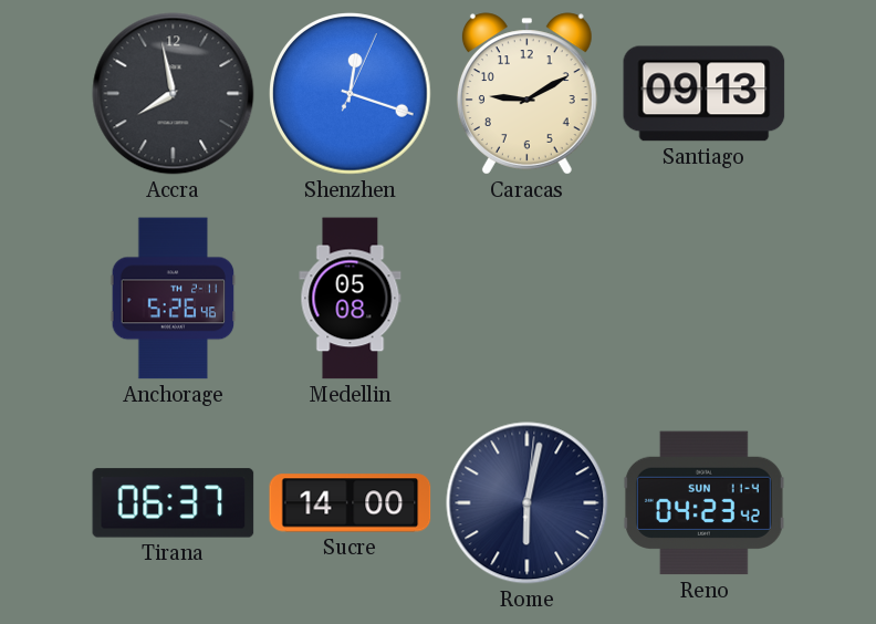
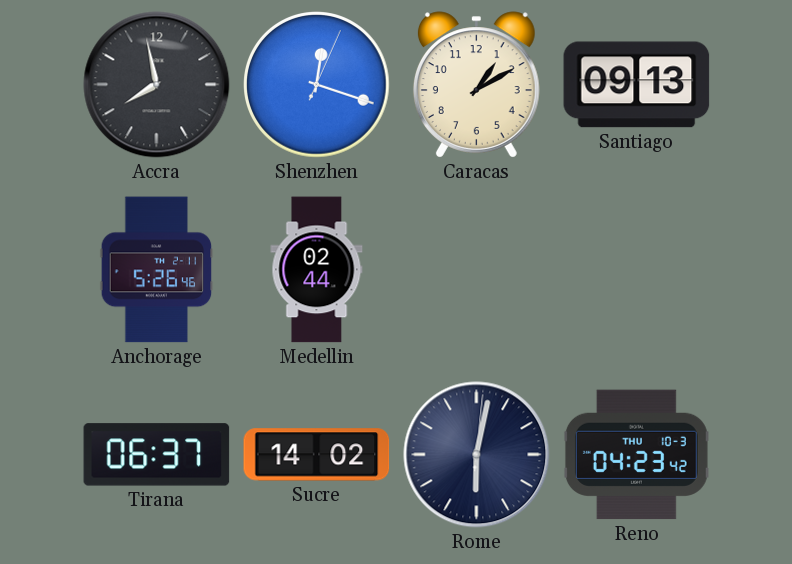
Caracas: 9:10 -> 1:10
Medellin: 05:08 -> 02:44
Sucre: 14:00 -> 14:02
Reno date: SUN 11-4 -> THU 10-3
